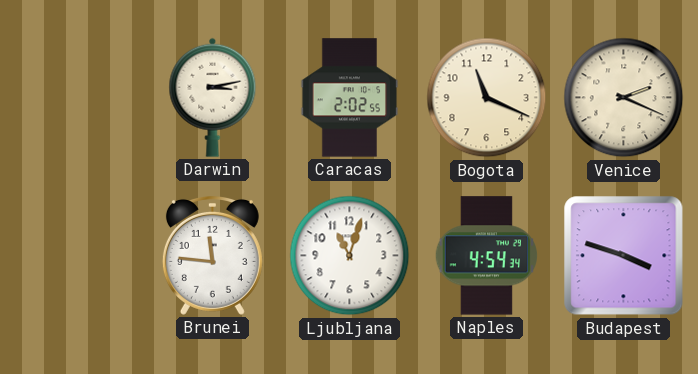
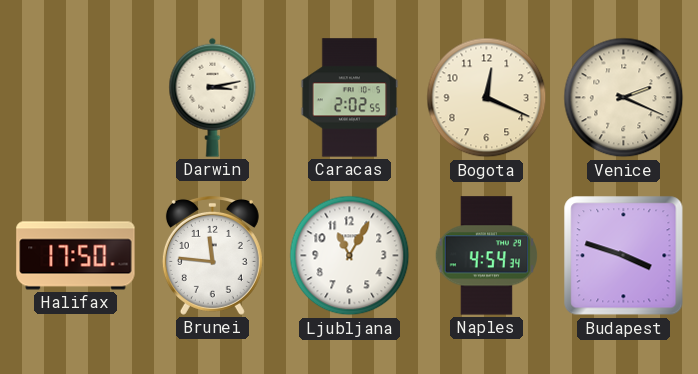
Bogota: 11:19 -> 12:19
Halifax: none -> 17:50
Ljubljana: 11:03 -> 11:05
